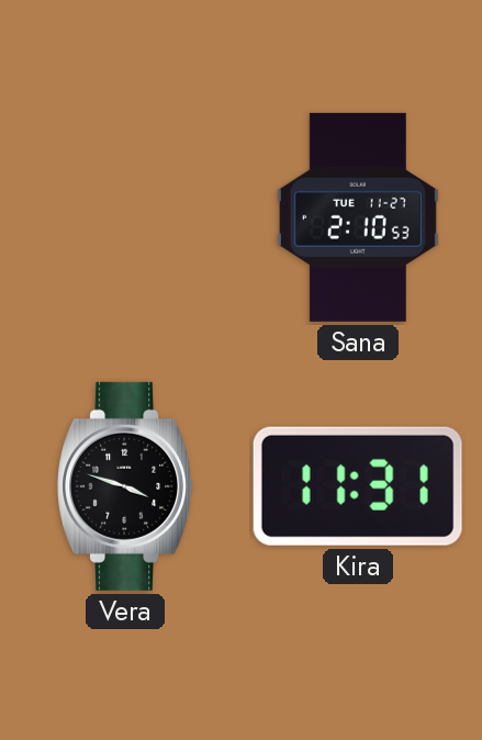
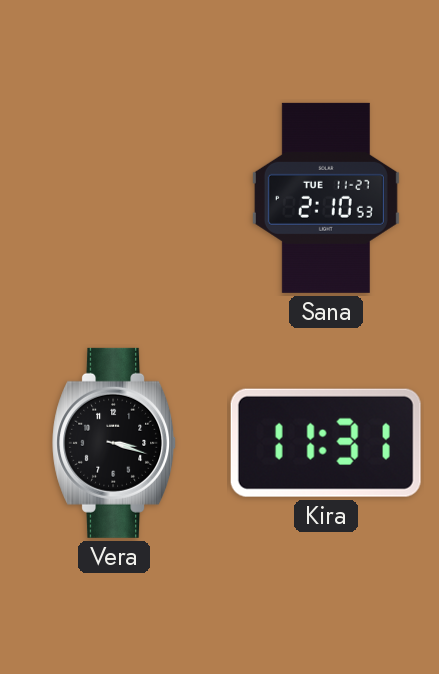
Vera: 3:48 -> 3:18
